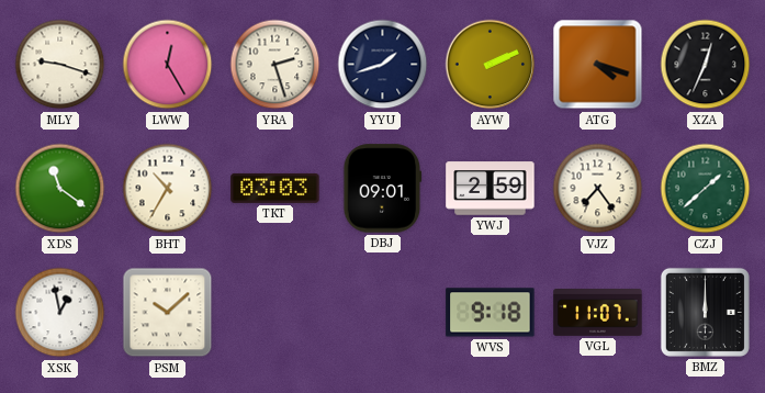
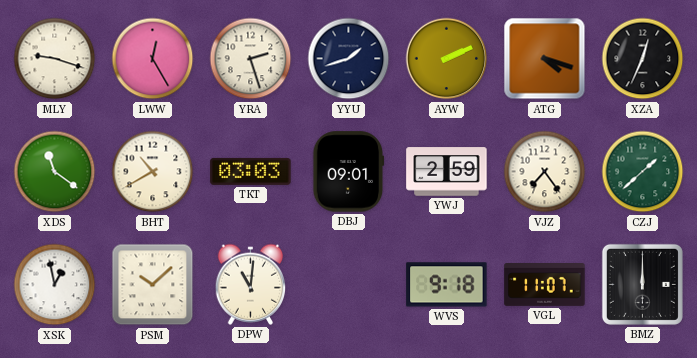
BHT: 10:35 -> 10:40
DPW: none -> 11:01
